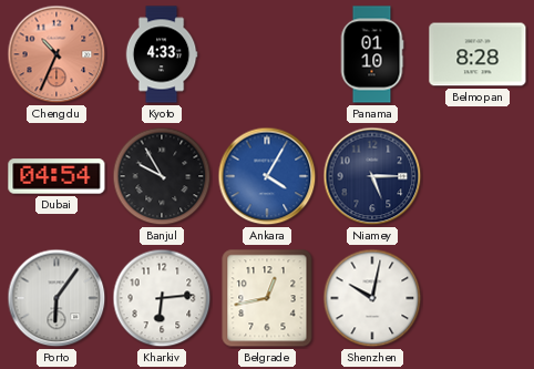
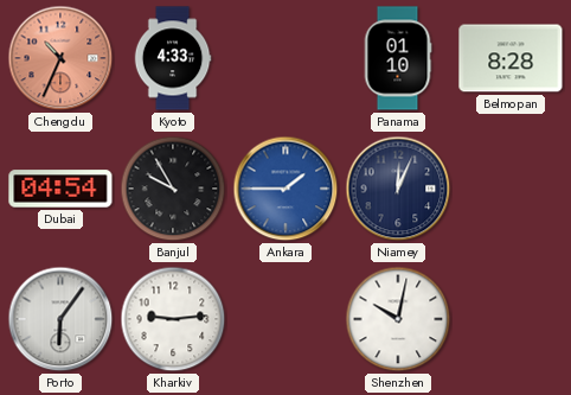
Ankara: 4:05 -> 1:45
Niamey: 5:15 -> 12:04
Kharkiv: 6:14 -> 9:14
Belgrade: 12:43 -> none
